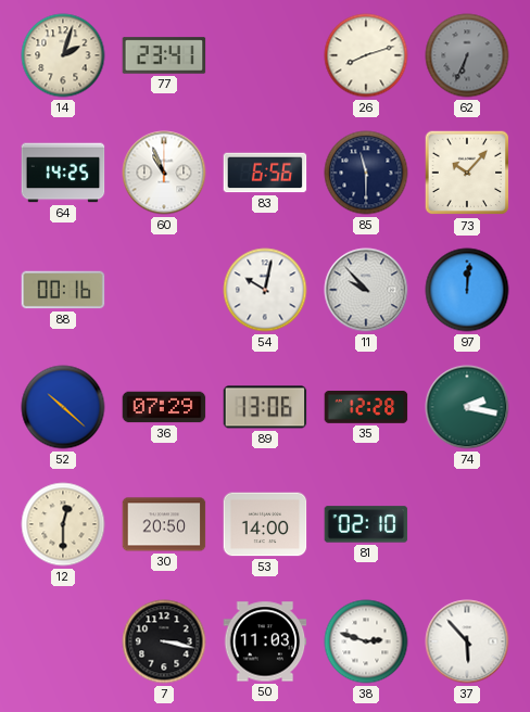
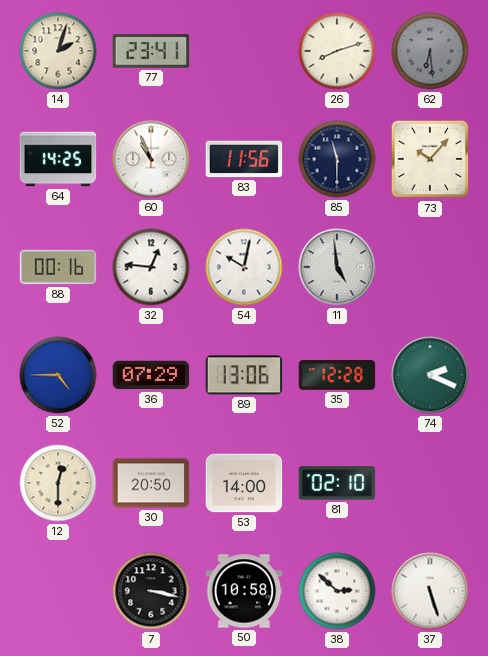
62: 6:34 -> 6:29
83: 6:56 -> 11:56
32: none -> 12:46
11: 9:53 -> 4:59
97: 12:01 -> none
52: 10:22 -> 4:45
74: 2:17 -> 2:19
50: 11:03 -> 10:58
38: 2:48 -> 2:52
37: 5:53 -> 5:27
